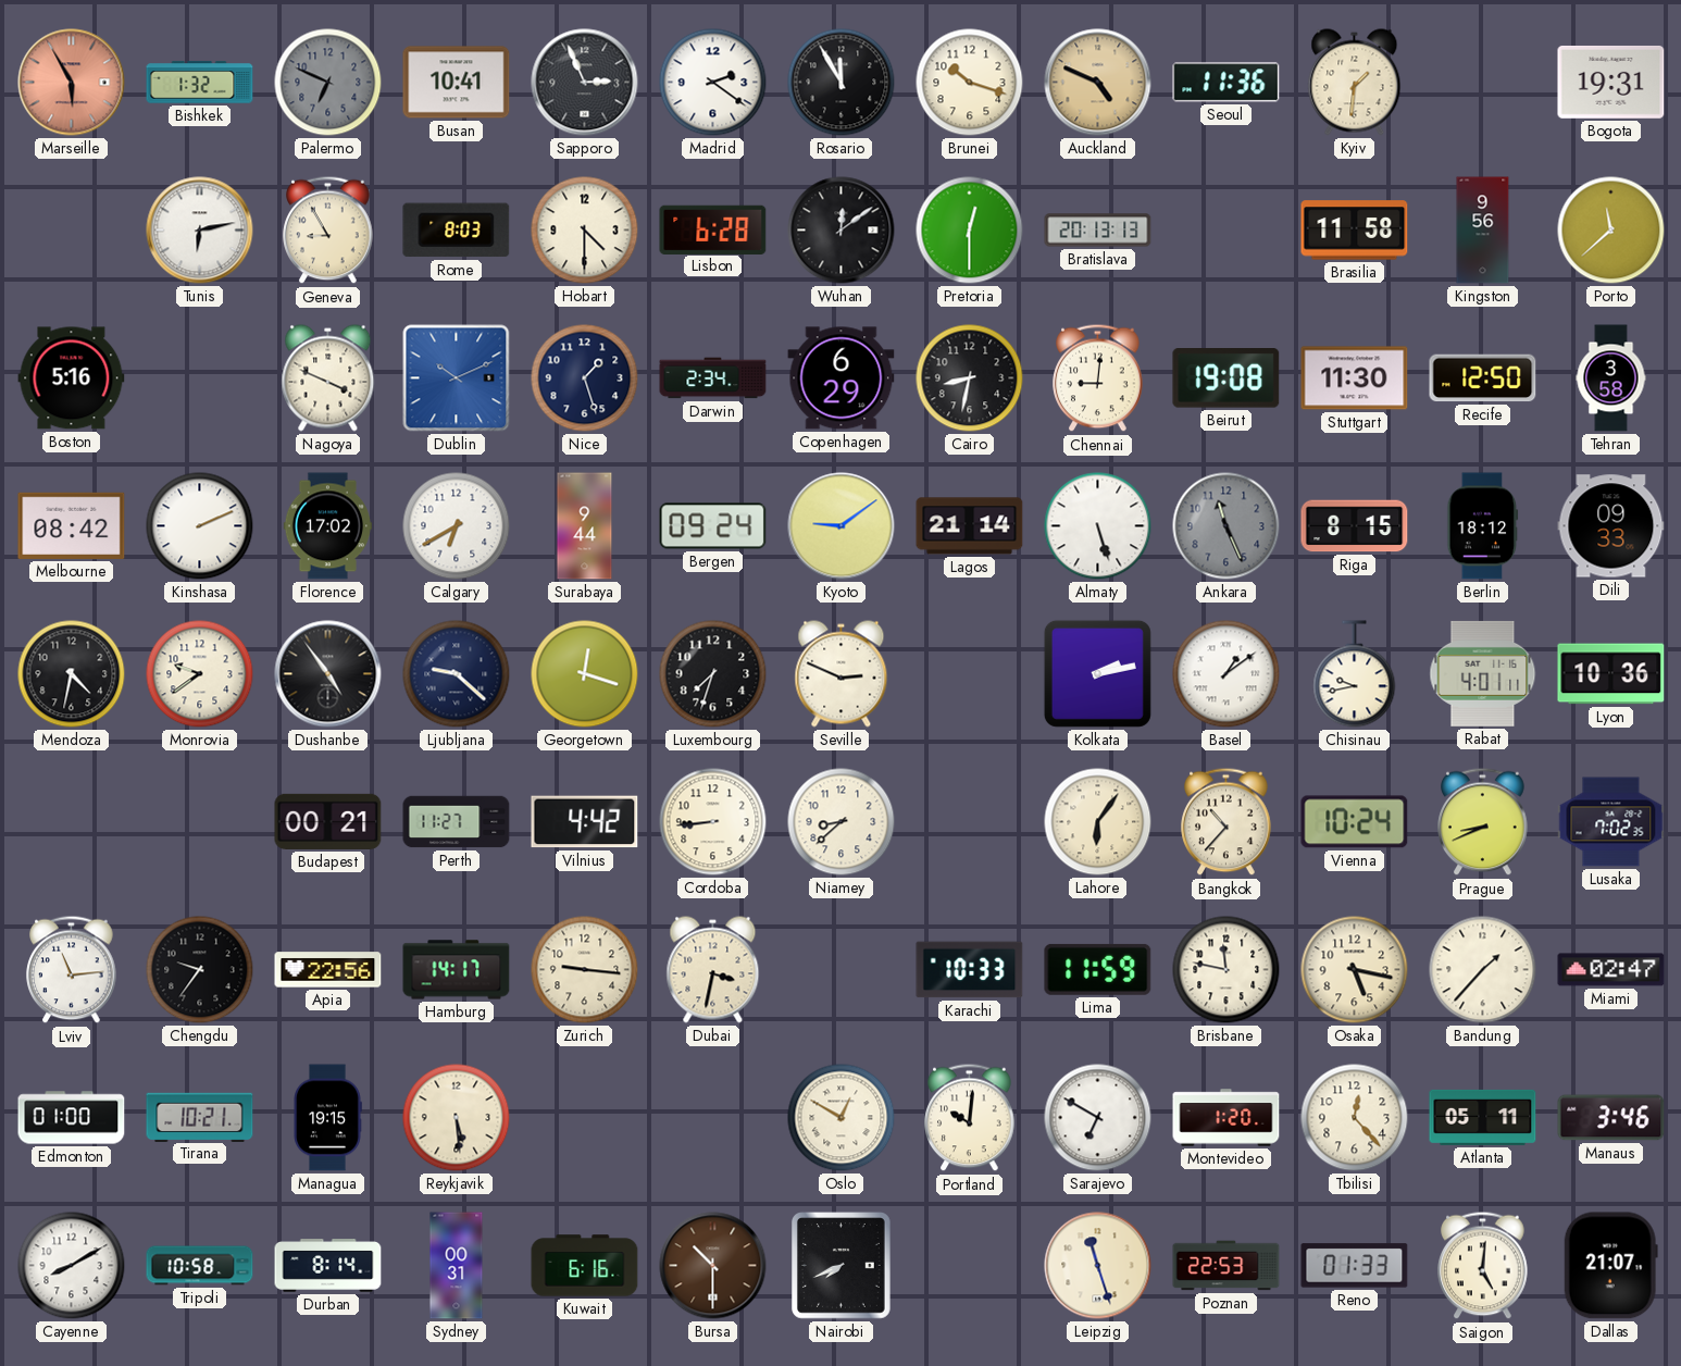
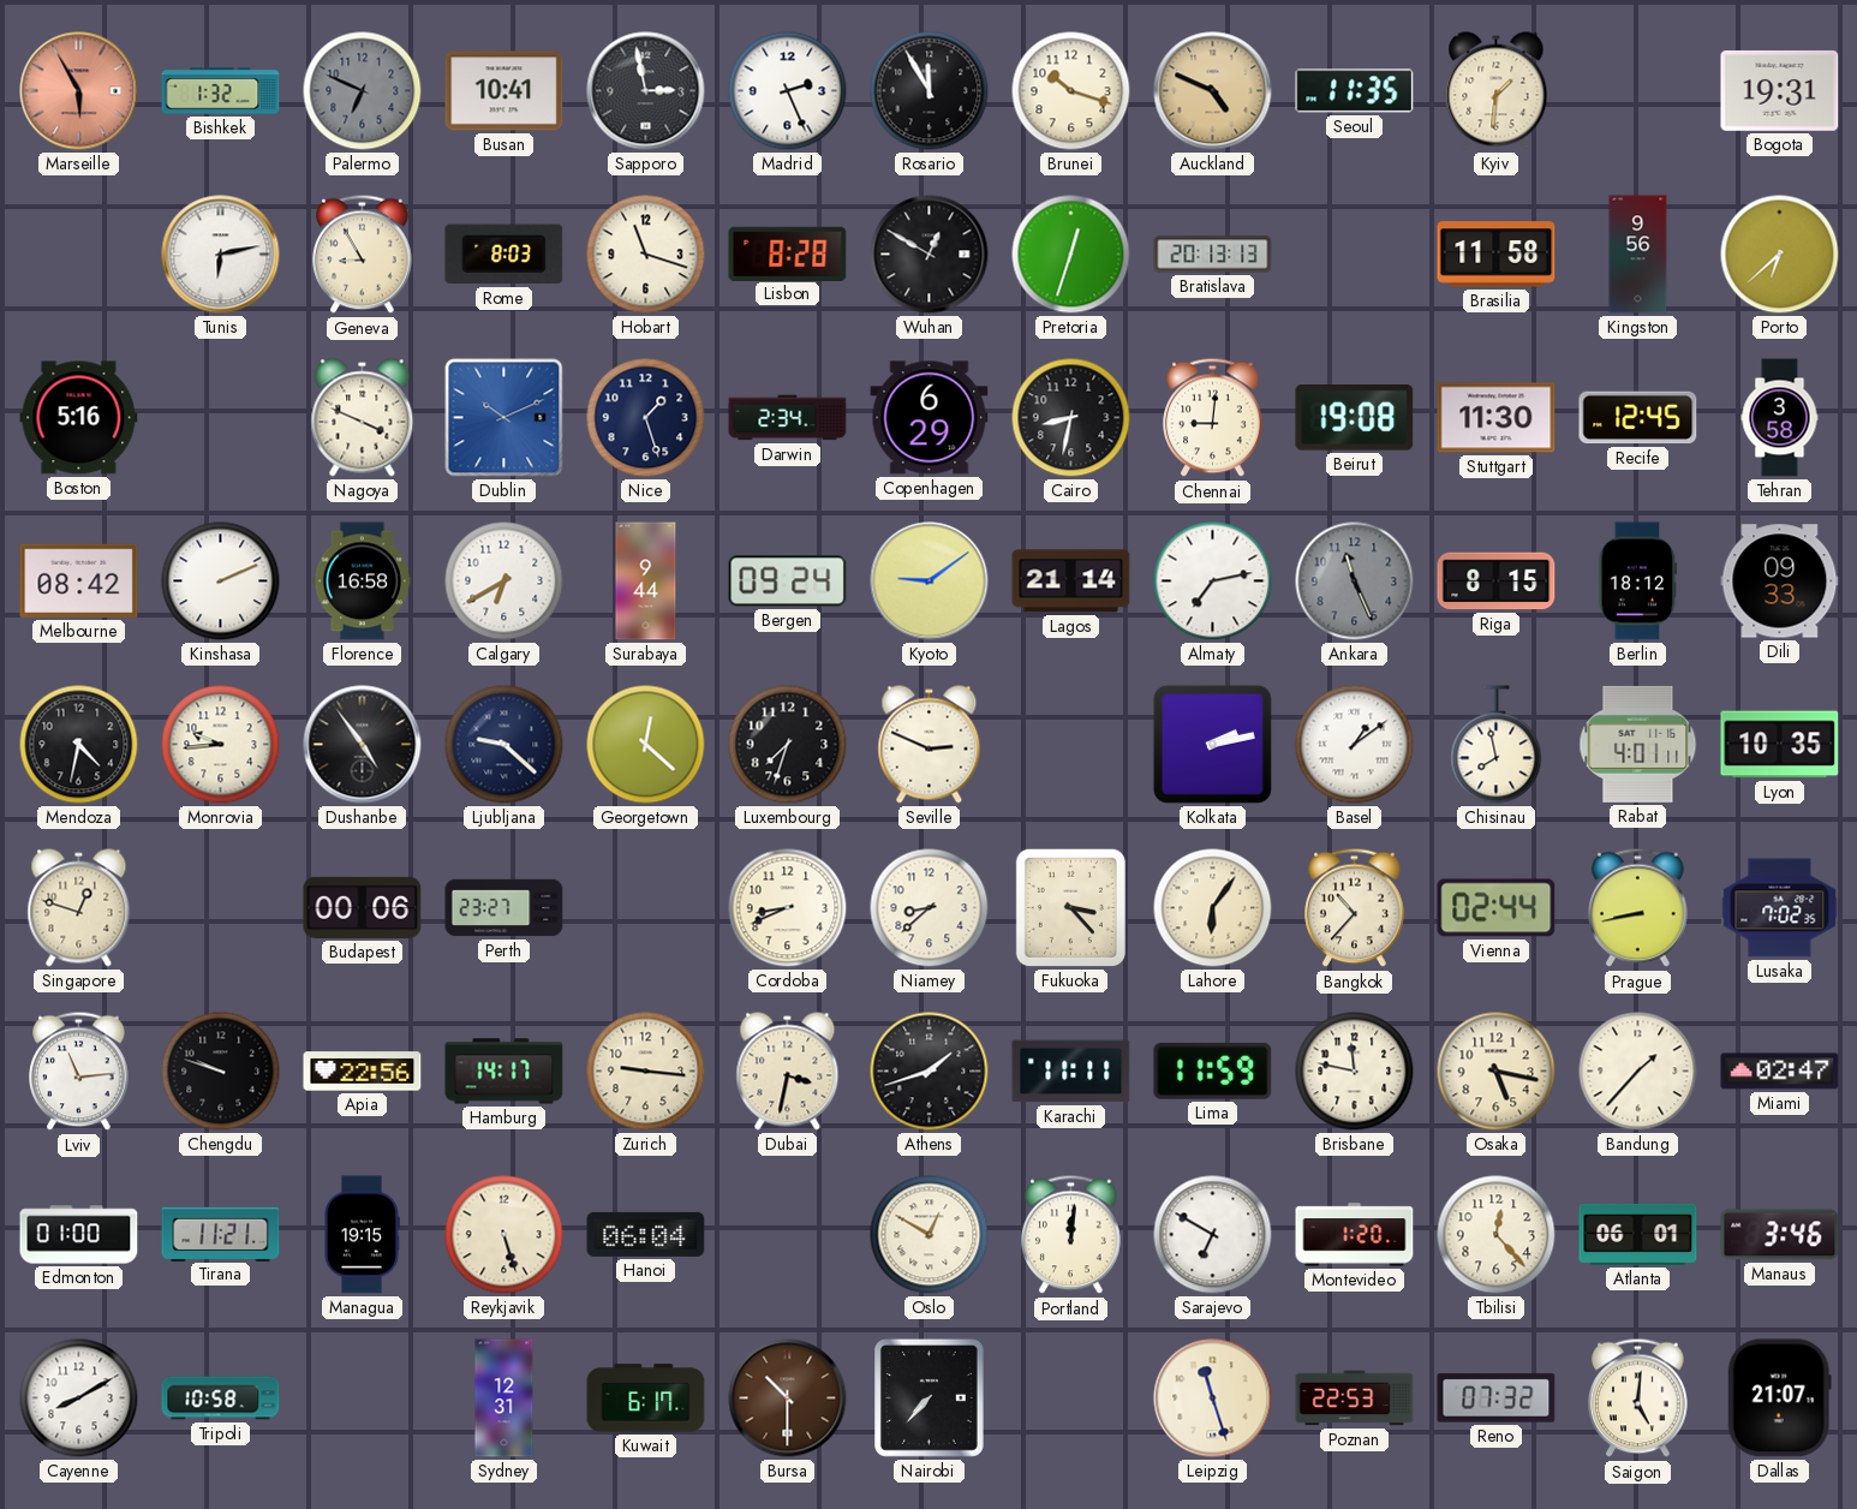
Sapporo: 2:56 -> 2:58
Madrid: 2:21 -> 2:26
Seoul: 11:36 -> 11:35
Hobart: 4:30 -> 11:18
Lisbon: 6:28 -> 8:28
Wuhan: 12:09 -> 12:50
Pretoria: 12:30 -> 12:33
Porto: 11:38 -> 6:38
Recife: 12:50 -> 12:45
Florence: 17:02 -> 16:58
Almaty: 5:27 -> 7:13
Monrovia: 9:39 -> 9:44
Georgetown: 12:18 -> 12:22
Chisinau: 9:43 -> 7:58
Lyon: 10:36 -> 10:35
Singapore: none -> 12:48
Budapest: 00:21 -> 00:06
Perth: 11:27 -> 23:27
Vilnius: 4:42 -> none
Cordoba: 8:44 -> 8:41
Fukuoka: none -> 3:23
Vienna: 10:24 -> 02:44
Prague: 8:41 -> 8:43
Chengdu: 9:36 -> 9:48
Athens: none -> 1:42
Karachi: 10:33 -> 11:11
Tirana: 10:21 -> 11:21
Reykjavik: 5:29 -> 5:27
Hanoi: none -> 06:04
Portland: 10:01 -> 12:01
Atlanta: 05:11 -> 06:01
Durban: 8:14 -> none
Sydney: 00:31 -> 12:31
Kuwait: 6:16 -> 6:17
Nairobi: 7:41 -> 7:37
Reno: 01:33 -> 07:32
